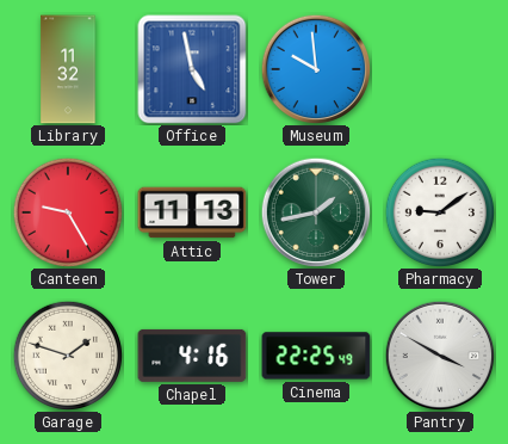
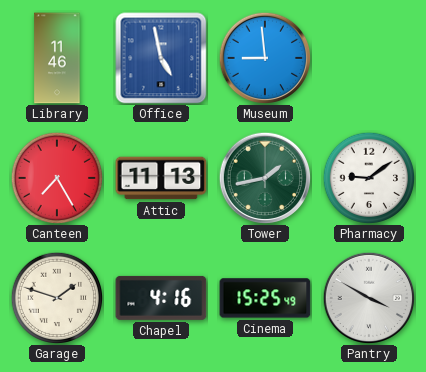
Library: 11:32 -> 11:46
Museum: 9:59 -> 8:59
Canteen: 9:25 -> 7:25
Cinema: 22:25 -> 15:25
